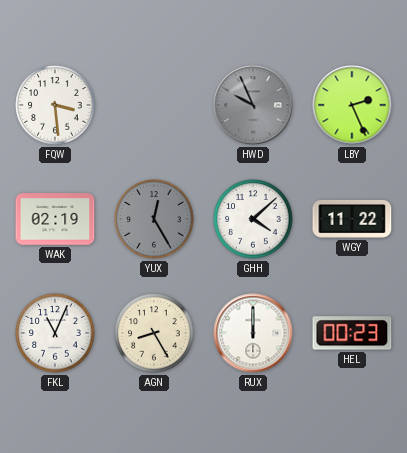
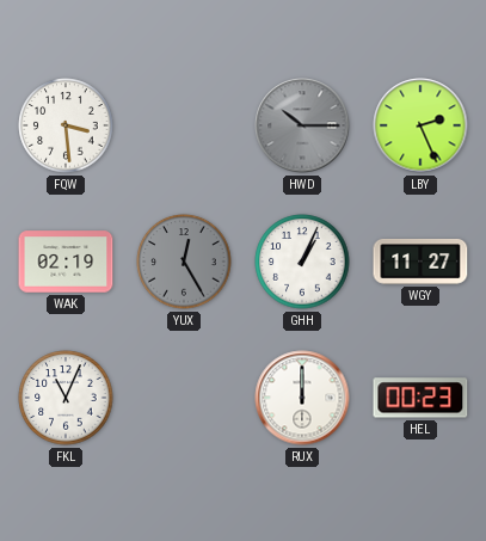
HWD: 9:56 -> 10:15
GHH: 4:08 -> 1:04
WGY: 11:22 -> 11:27
AGN: 8:25 -> none
